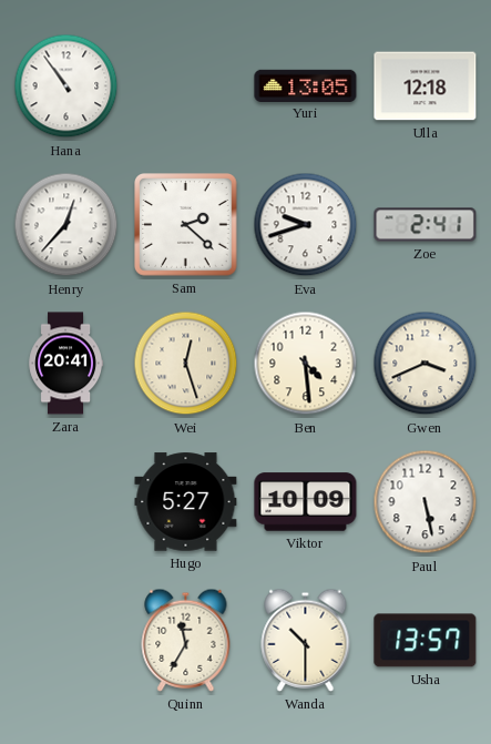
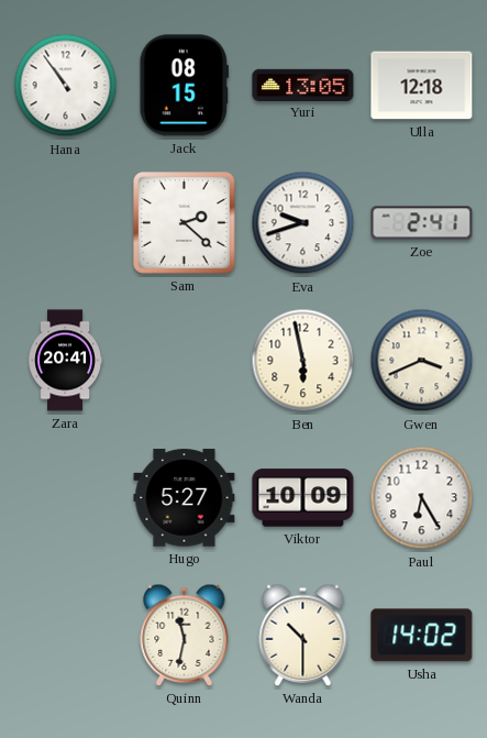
Jack: none -> 08:15
Henry: 12:37 -> none
Wei: 12:27 -> none
Ben: 4:29 -> 5:58
Paul: 5:28 -> 6:25
Quinn: 11:35 -> 11:32
Usha: 13:57 -> 14:02
